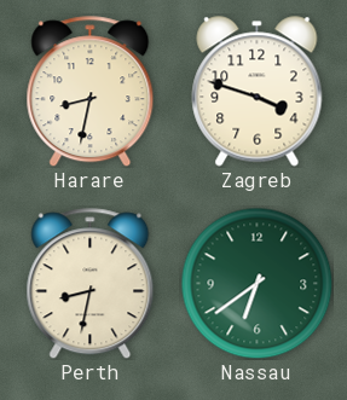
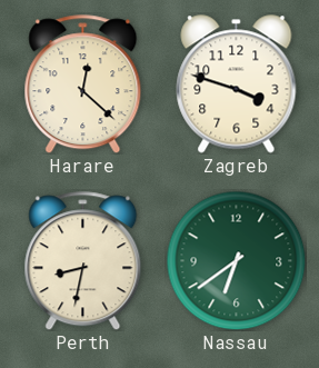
Harare: 8:32 -> 12:22
